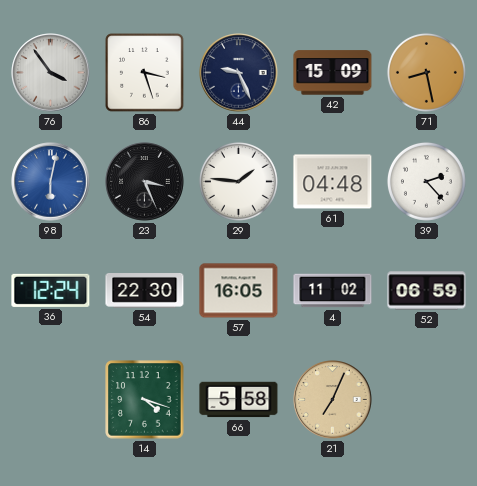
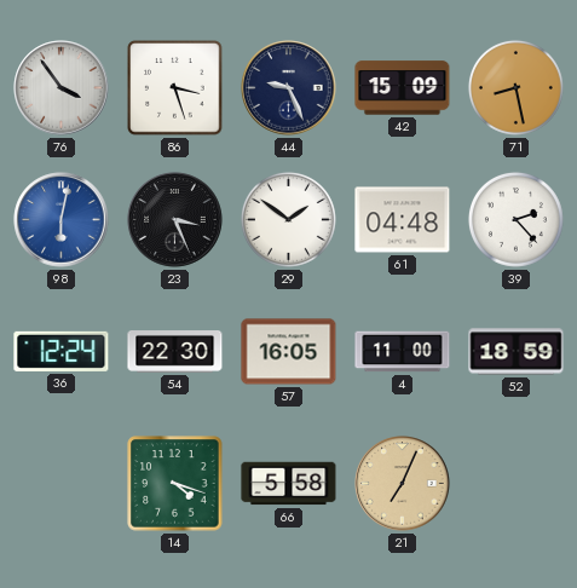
29: 1:46 -> 1:51
4: 11:02 -> 11:00
52: 06:59 -> 18:59
